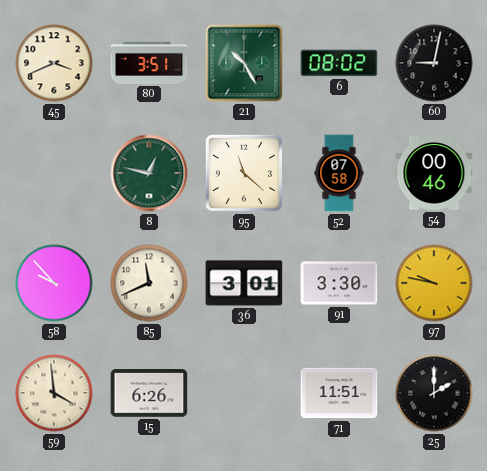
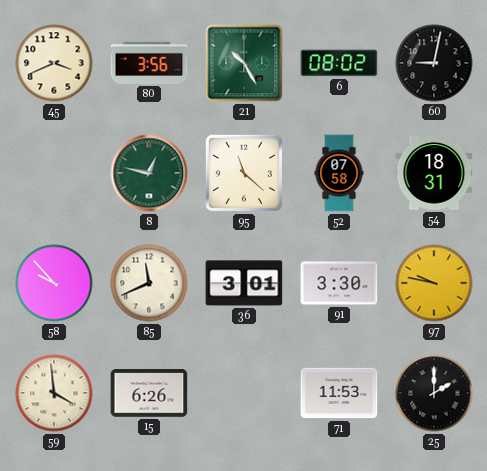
80: 3:51 -> 3:56
54: 00:46 -> 18:31
71: 11:51 -> 11:53
